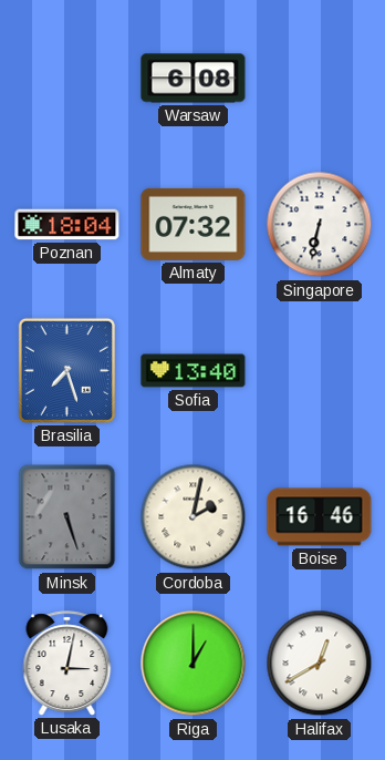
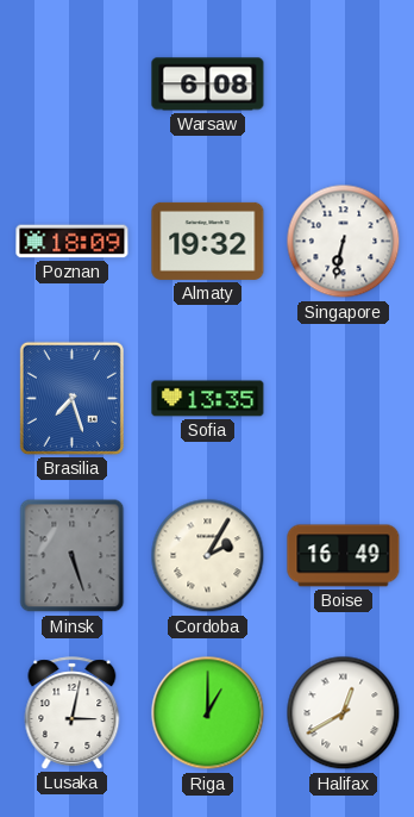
Poznan: 18:04 -> 18:09
Almaty: 07:32 -> 19:32
Sofia: 13:40 -> 13:35
Cordoba: 2:02 -> 2:05
Boise: 16:46 -> 16:49
